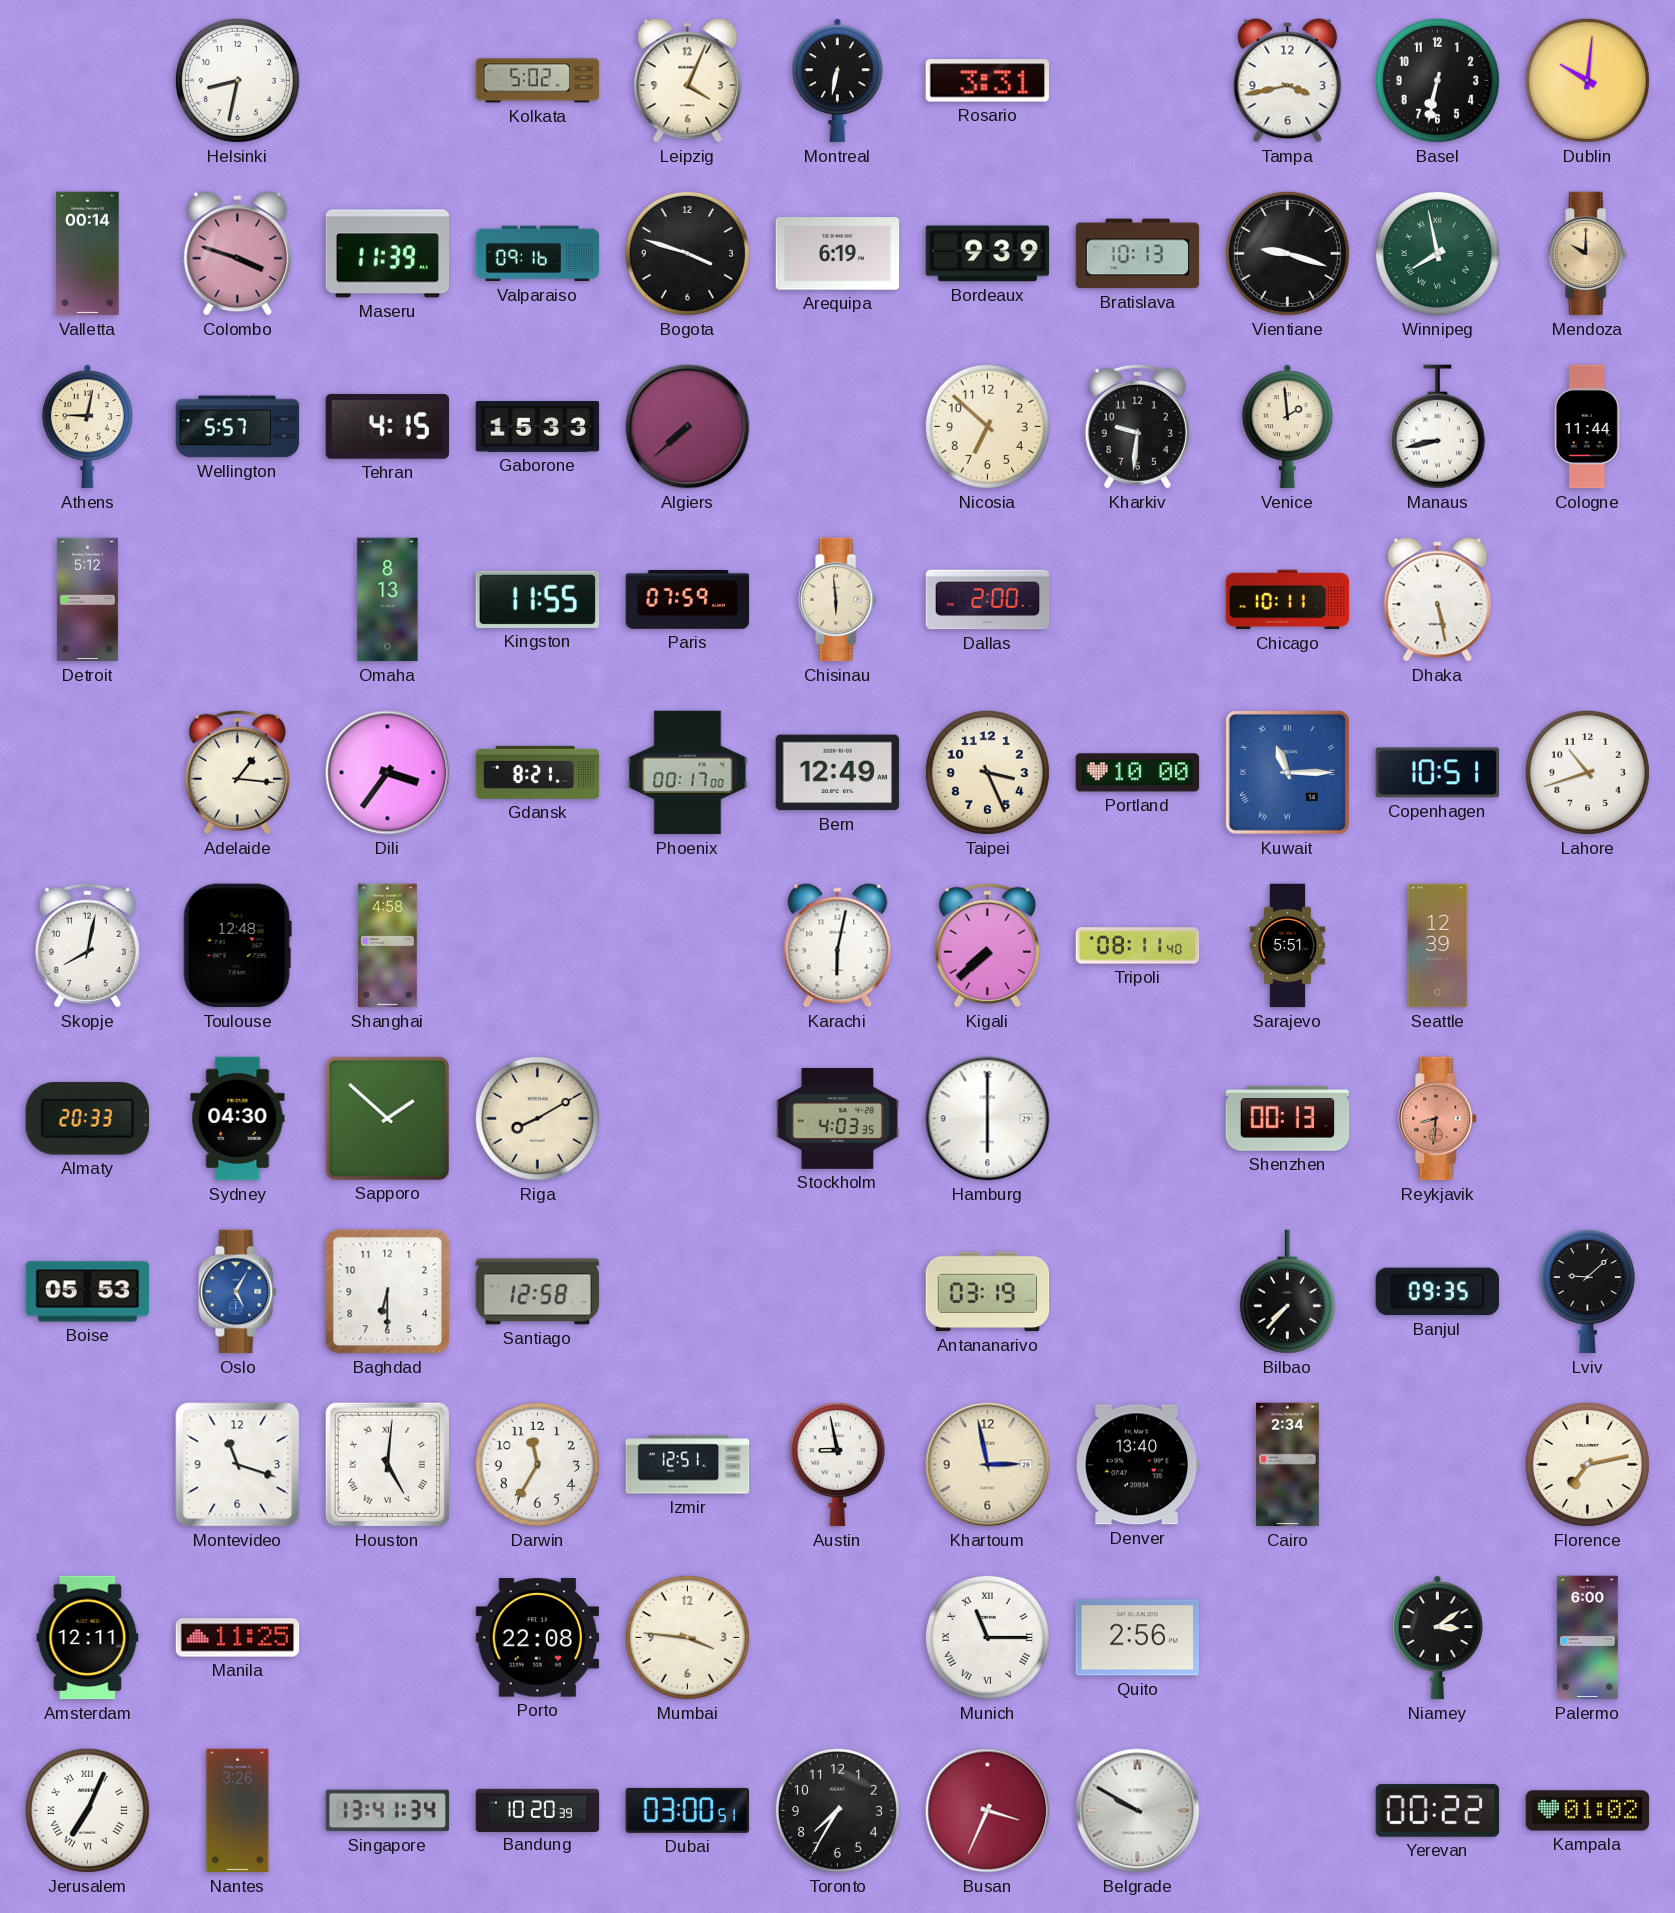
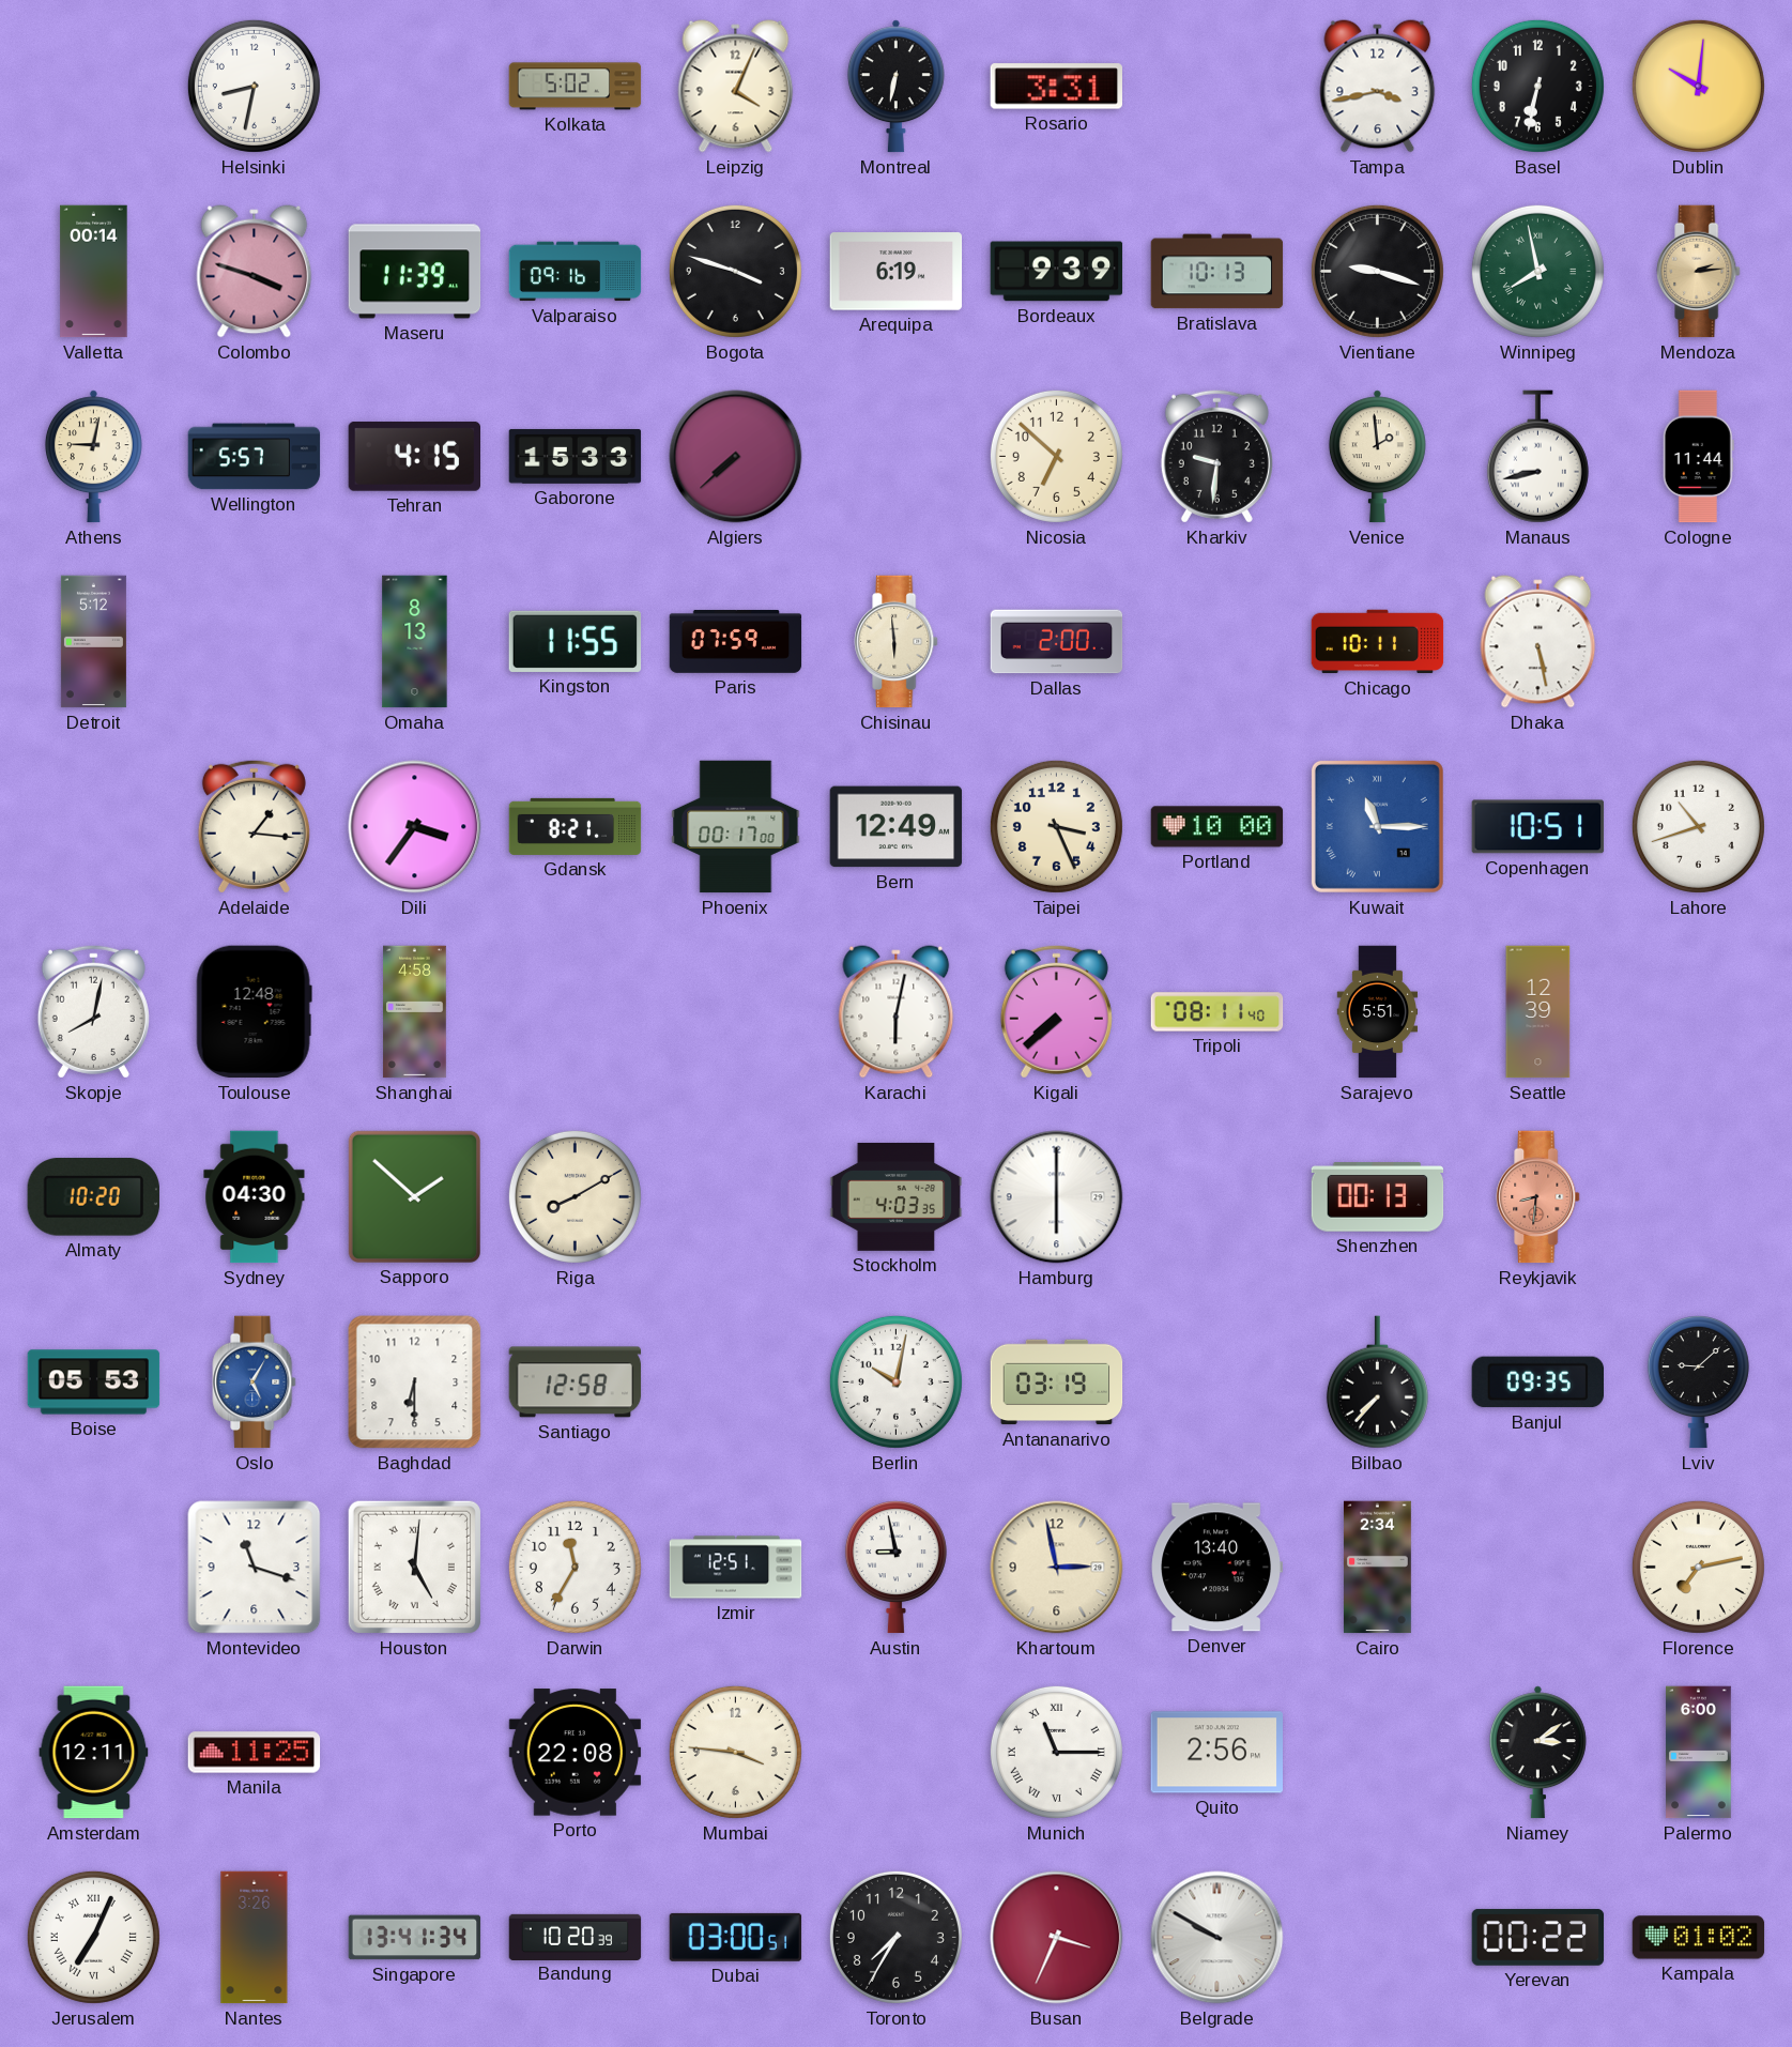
Mendoza: 10:00 -> 2:14
Almaty: 20:33 -> 10:20
Berlin: none -> 10:02
